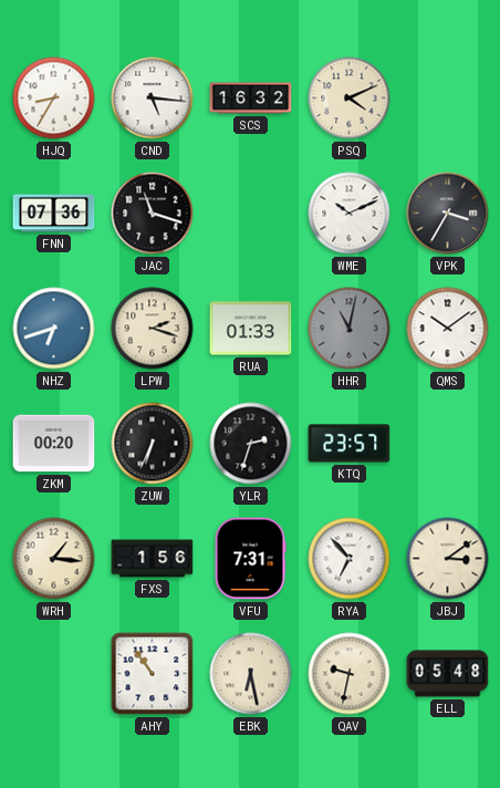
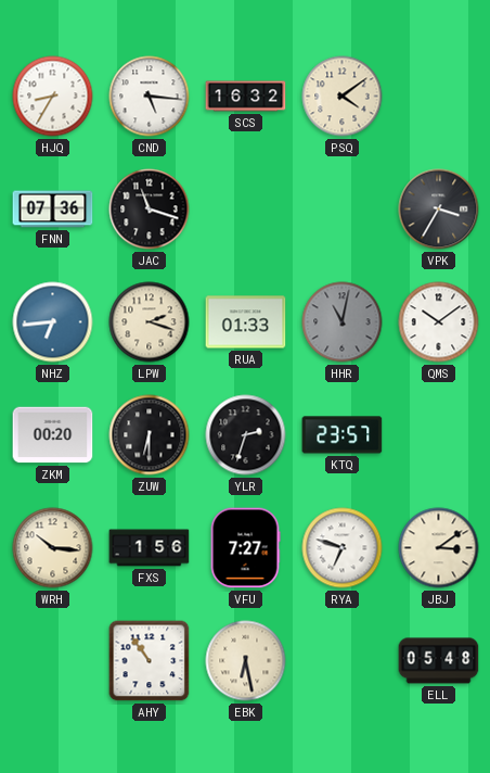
PSQ: 4:11 -> 4:09
WME: 10:11 -> none
NHZ: 6:42 -> 6:44
ZUW: 6:34 -> 6:30
WRH: 1:16 -> 10:16
VFU: 7:31 -> 7:27
RYA: 6:53 -> 6:48
QAV: 9:32 -> none
